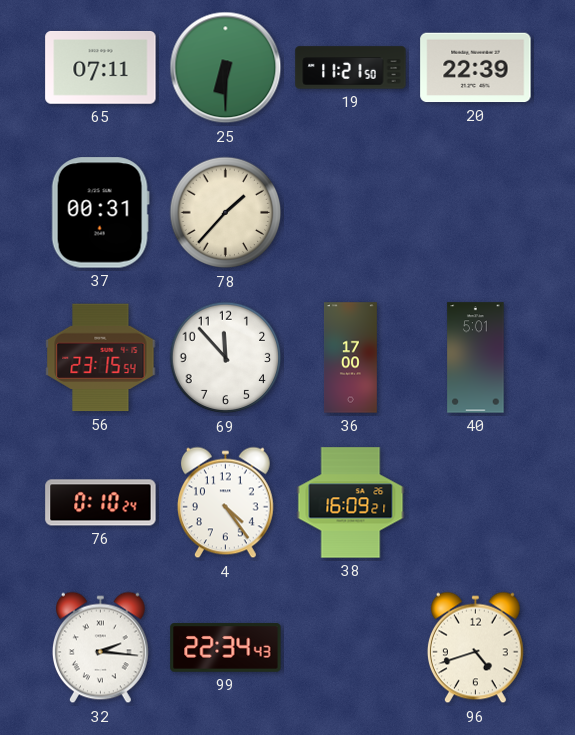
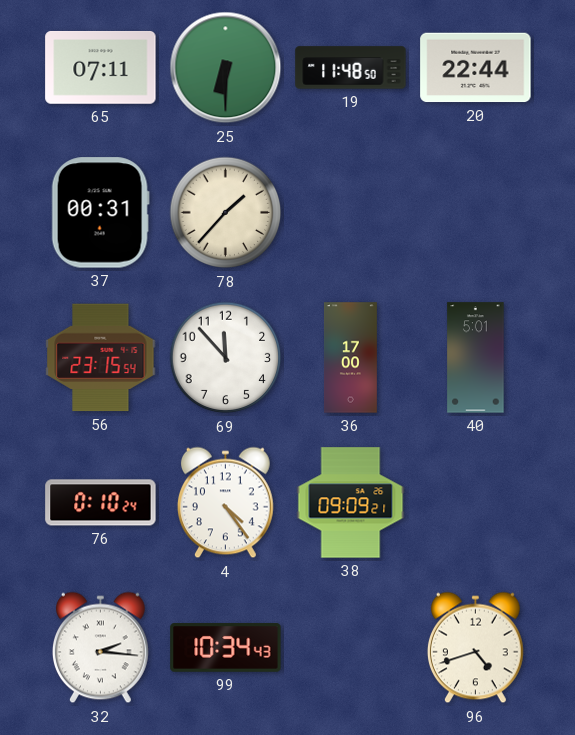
19: 11:21 -> 11:48
20: 22:39 -> 22:44
38: 16:09 -> 09:09
99: 22:34 -> 10:34
